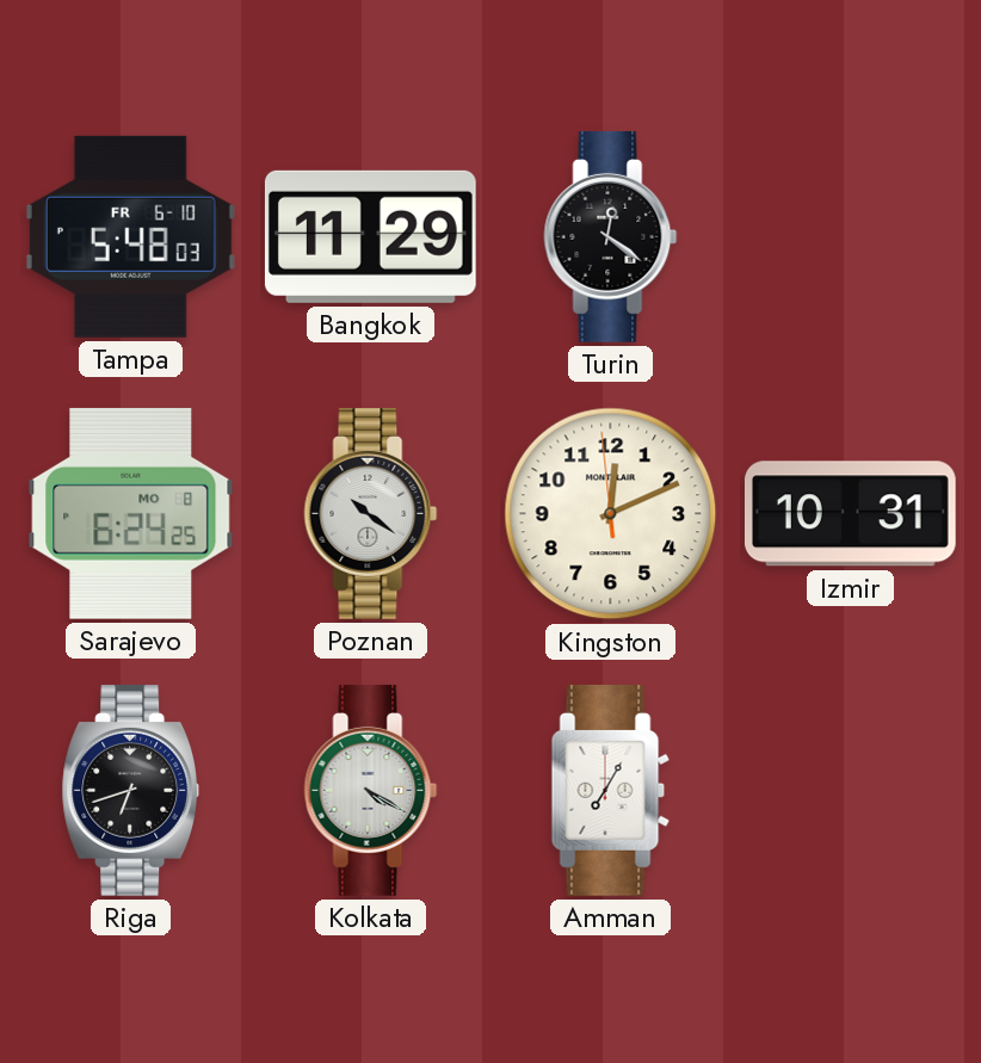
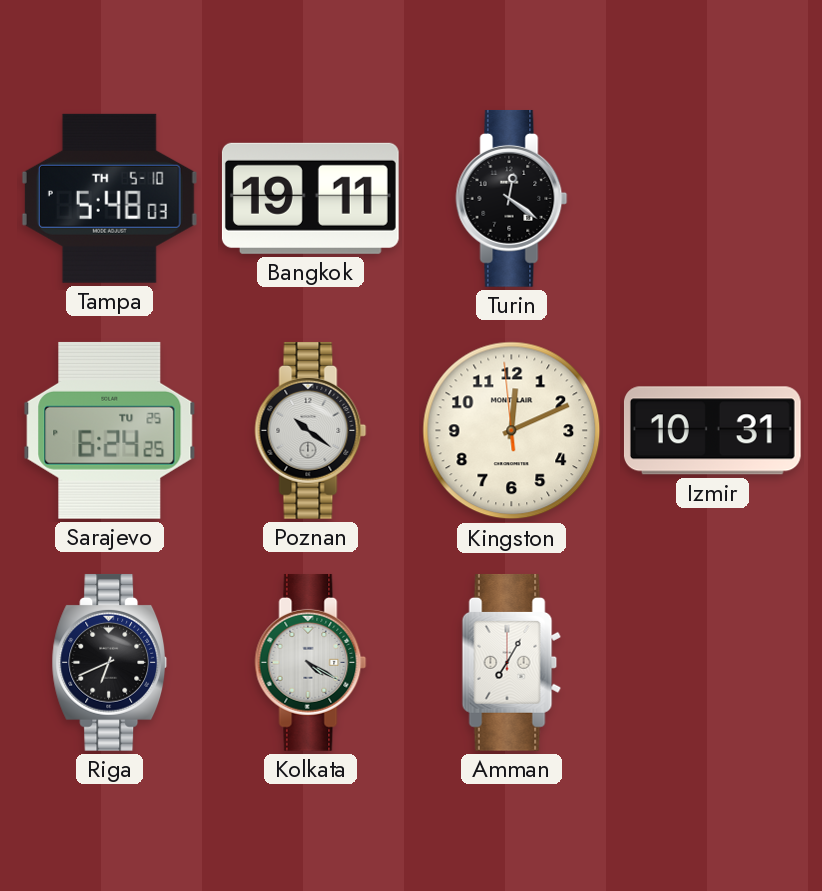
Tampa date: FR 6-10 -> TH 5-10
Bangkok: 11:29 -> 19:11
Sarajevo date: MO 8 -> TU 25
Riga: 6:42 -> 6:41
